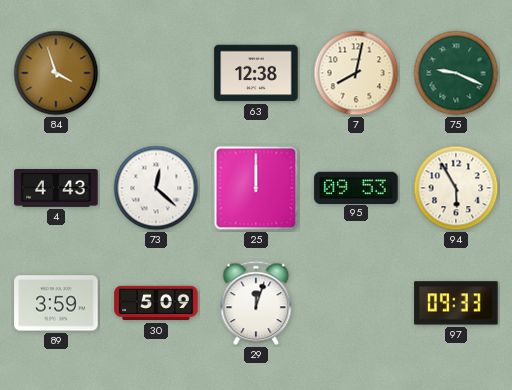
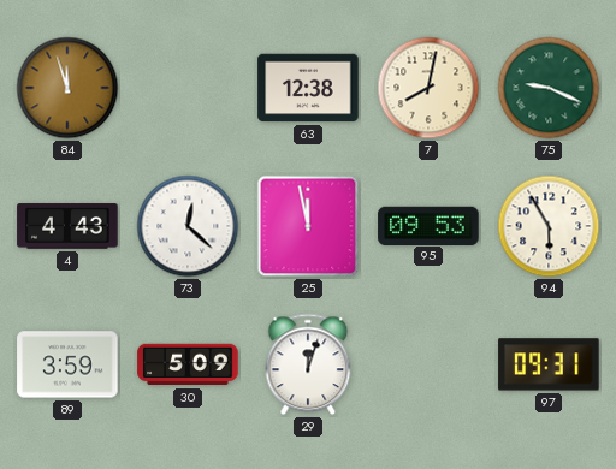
84: 3:57 -> 11:57
25: 12:00 -> 11:58
97: 09:33 -> 09:31
